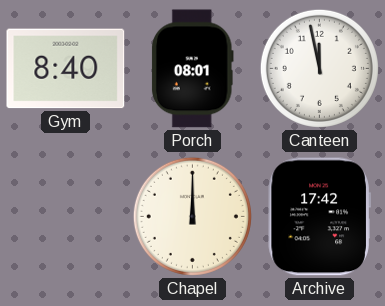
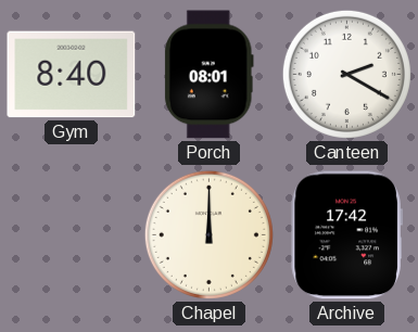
Canteen: 11:58 -> 2:20
